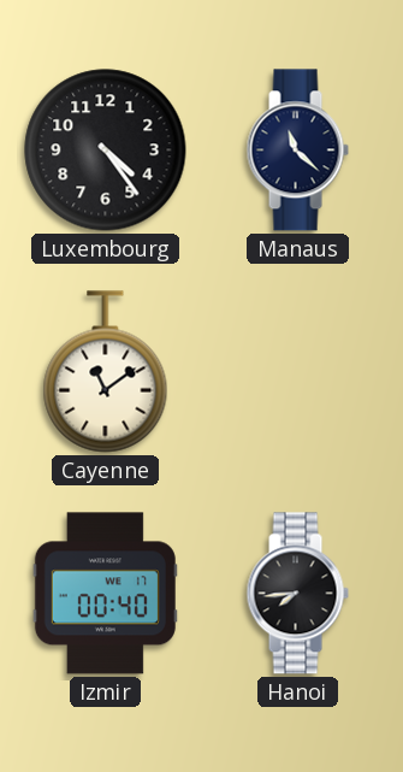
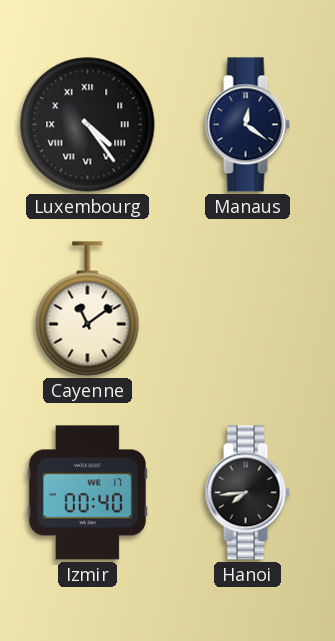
Luxembourg numerals: Arabic -> Roman
Manaus: 11:22 -> 12:21
